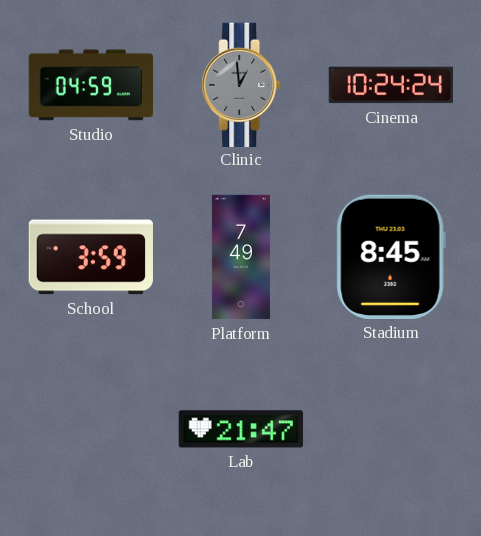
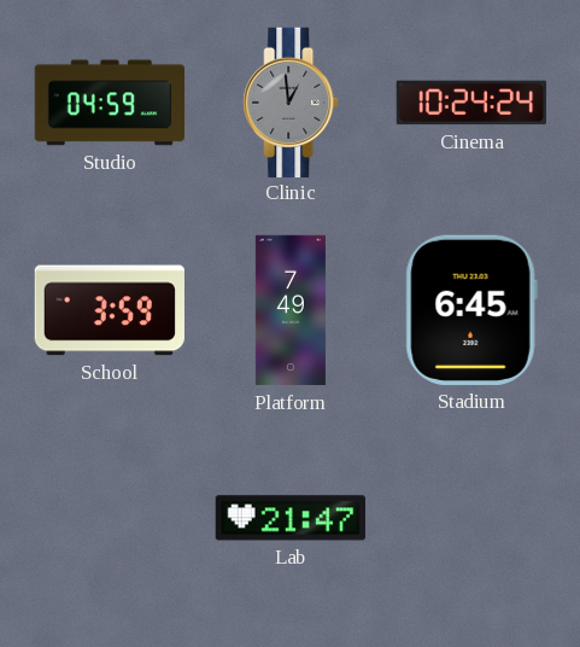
Stadium: 8:45 -> 6:45
